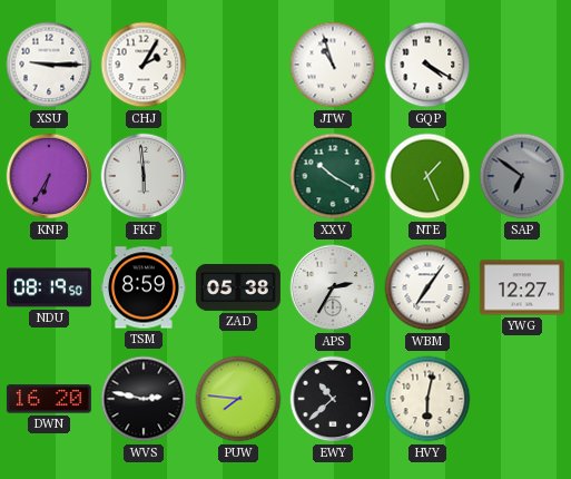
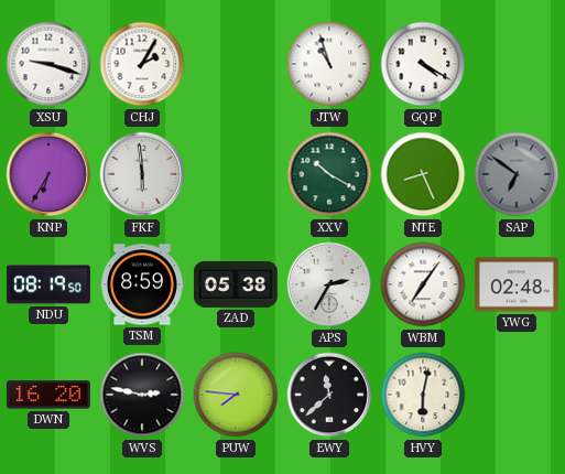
XSU: 9:15 -> 9:18
NTE: 1:26 -> 8:26
YWG: 12:27 -> 02:48
EWY: 10:38 -> 11:38
